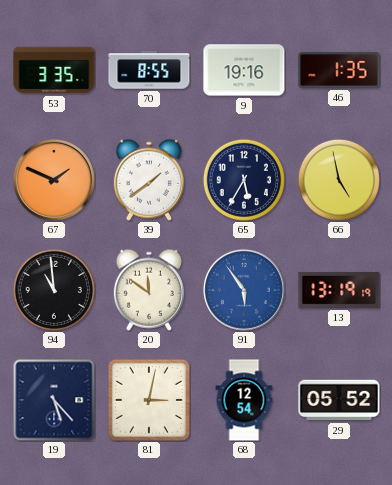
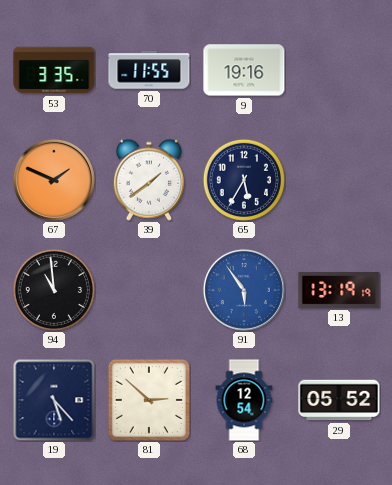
70: 8:55 -> 11:55
46: 1:35 -> none
66: 4:58 -> none
20: 11:51 -> none
81: 3:02 -> 2:52
